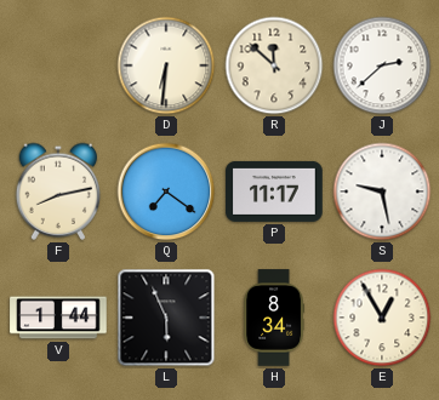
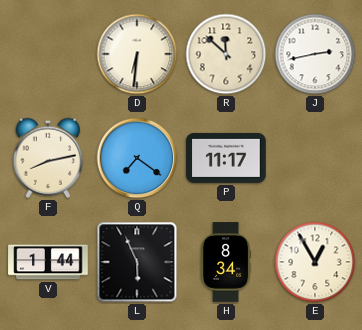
J: 2:38 -> 2:43
S: 9:28 -> none
